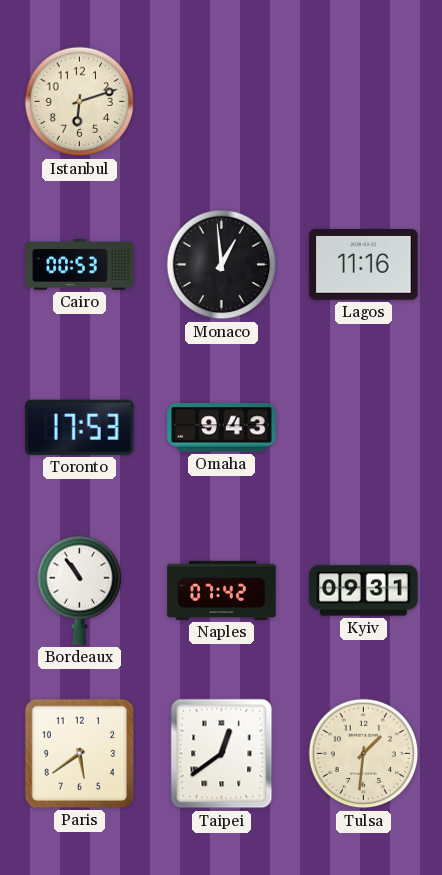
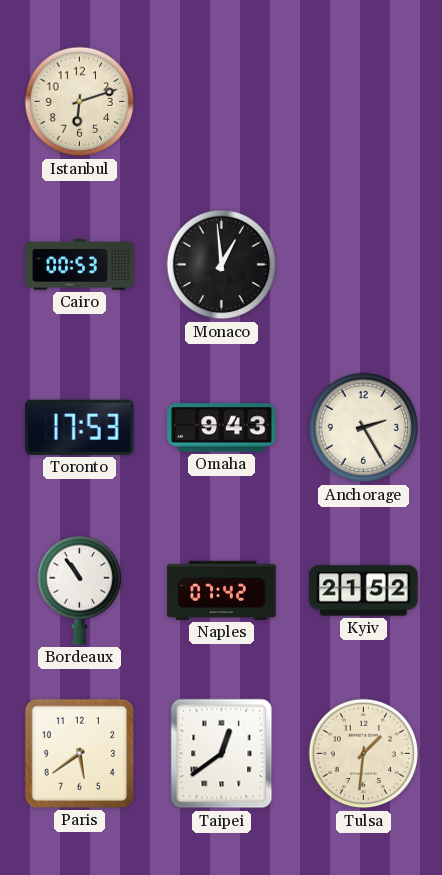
Lagos: 11:16 -> none
Anchorage: none -> 2:25
Kyiv: 09:31 -> 21:52
